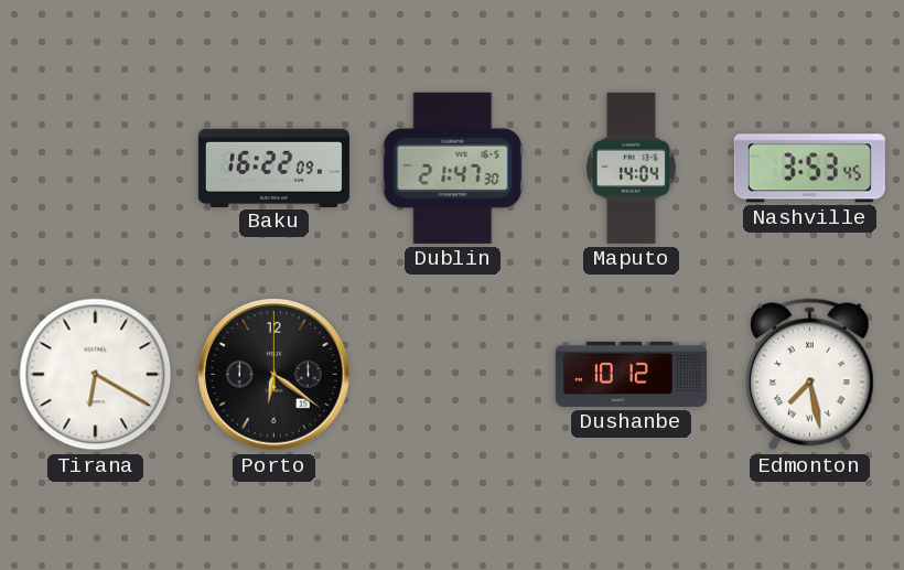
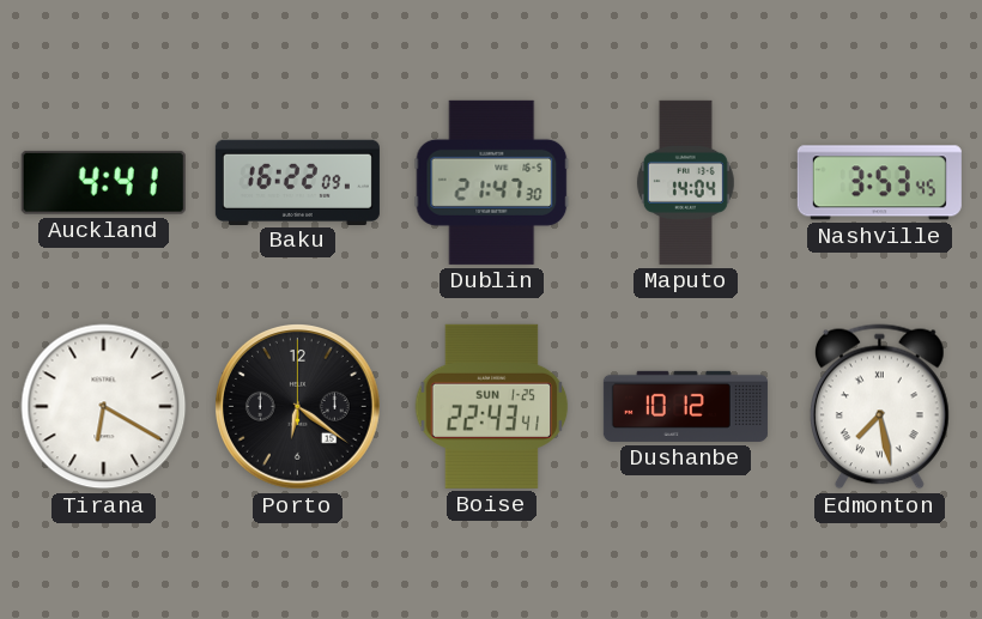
Auckland: none -> 4:41
Boise: none -> 22:43
